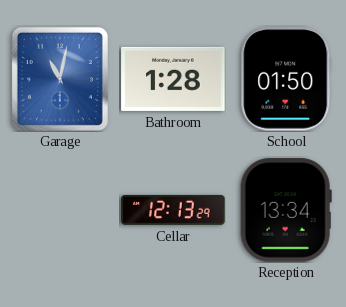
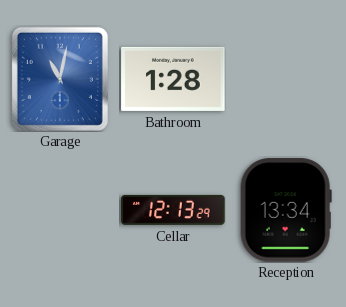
School: 01:50 -> none
